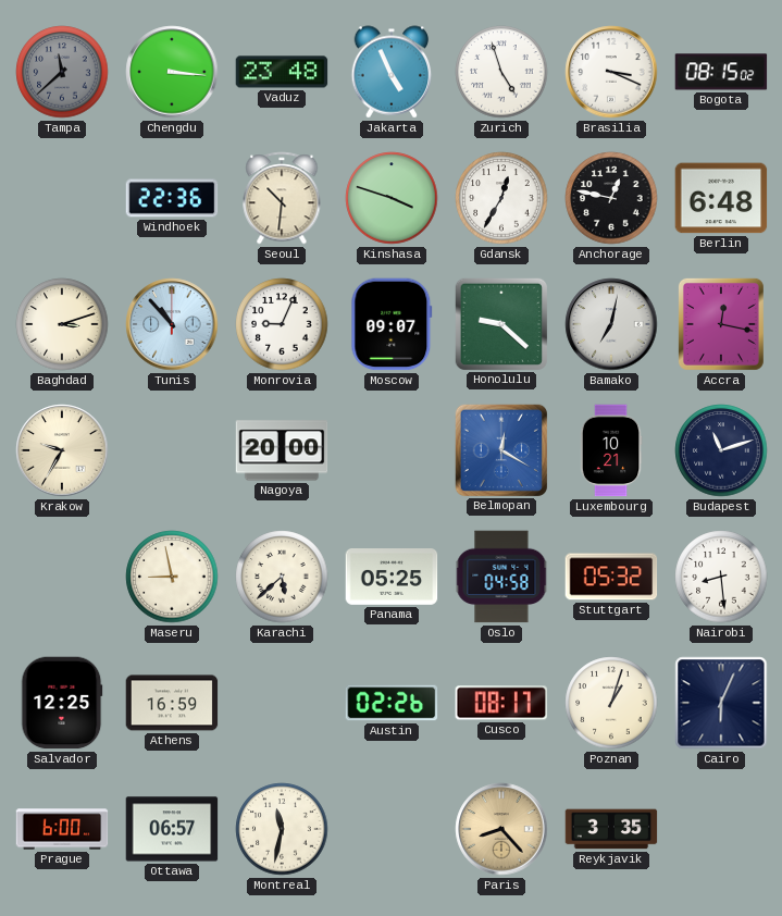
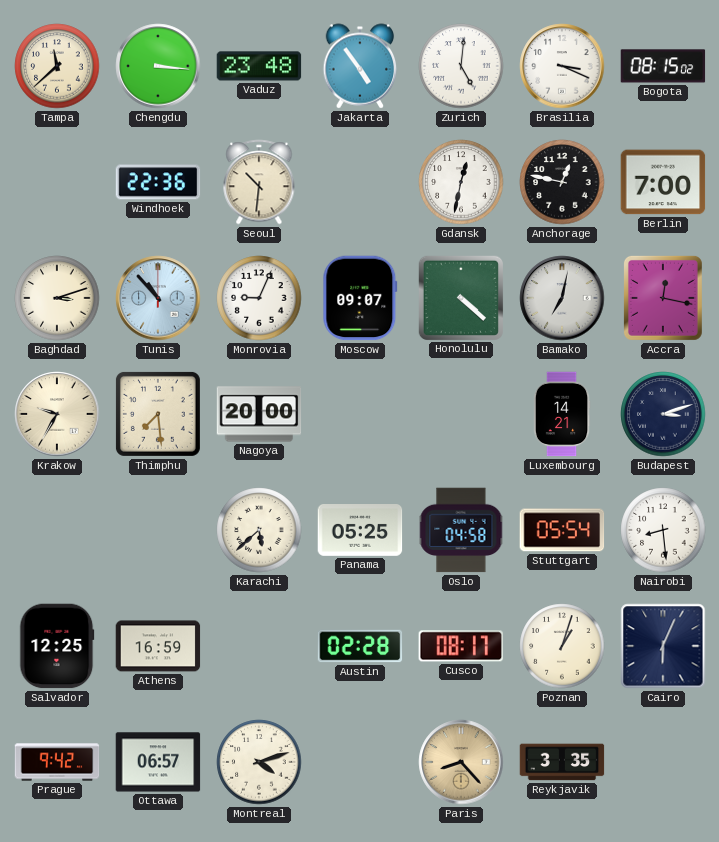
Tampa dial: grey -> cream
Jakarta: 4:56 -> 4:54
Zurich: 4:57 -> 5:01
Kinshasa: 3:48 -> none
Gdansk: 12:35 -> 12:32
Berlin: 6:48 -> 7:00
Honolulu: 9:22 -> 4:22
Thimphu: none -> 7:29
Belmopan: 12:20 -> none
Luxembourg: 10:21 -> 14:21
Budapest: 11:12 -> 3:12
Maseru: 8:58 -> none
Stuttgart: 05:32 -> 05:54
Austin: 02:26 -> 02:28
Prague: 6:00 -> 9:42
Montreal: 11:32 -> 4:12
